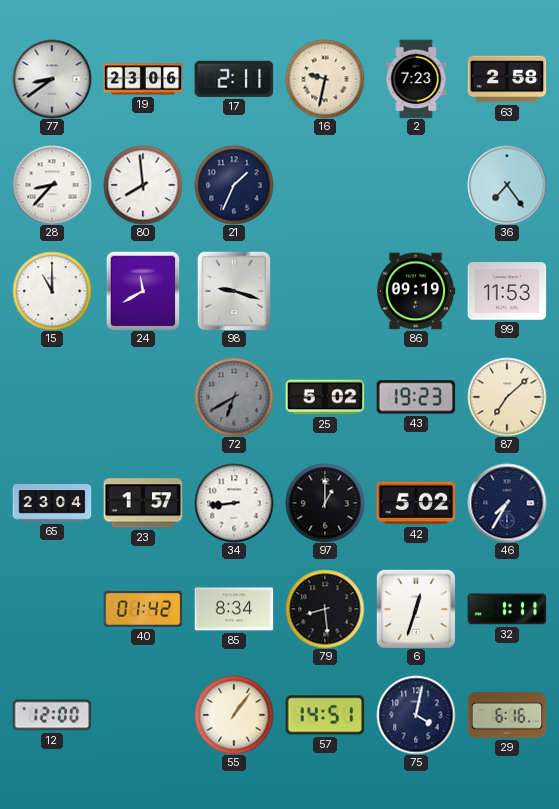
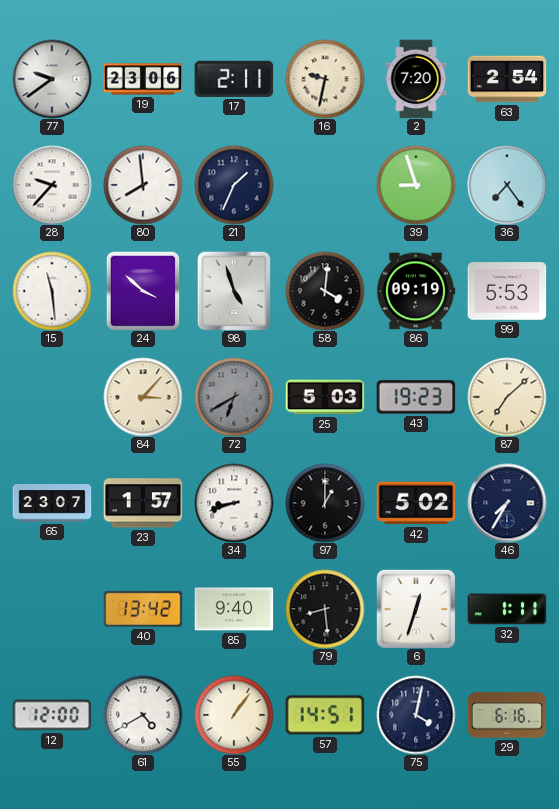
77: 8:39 -> 9:39
2: 7:23 -> 7:20
63: 2:58 -> 2:54
28: 8:37 -> 9:37
39: none -> 8:57
15: 11:00 -> 11:29
24: 11:40 -> 3:52
98: 9:18 -> 4:57
58: none -> 4:01
99: 11:53 -> 5:53
84: none -> 3:07
25: 5:02 -> 5:03
65: 23:04 -> 23:07
34: 8:44 -> 8:42
40: 01:42 -> 13:42
85: 8:34 -> 9:40
61: none -> 4:40
